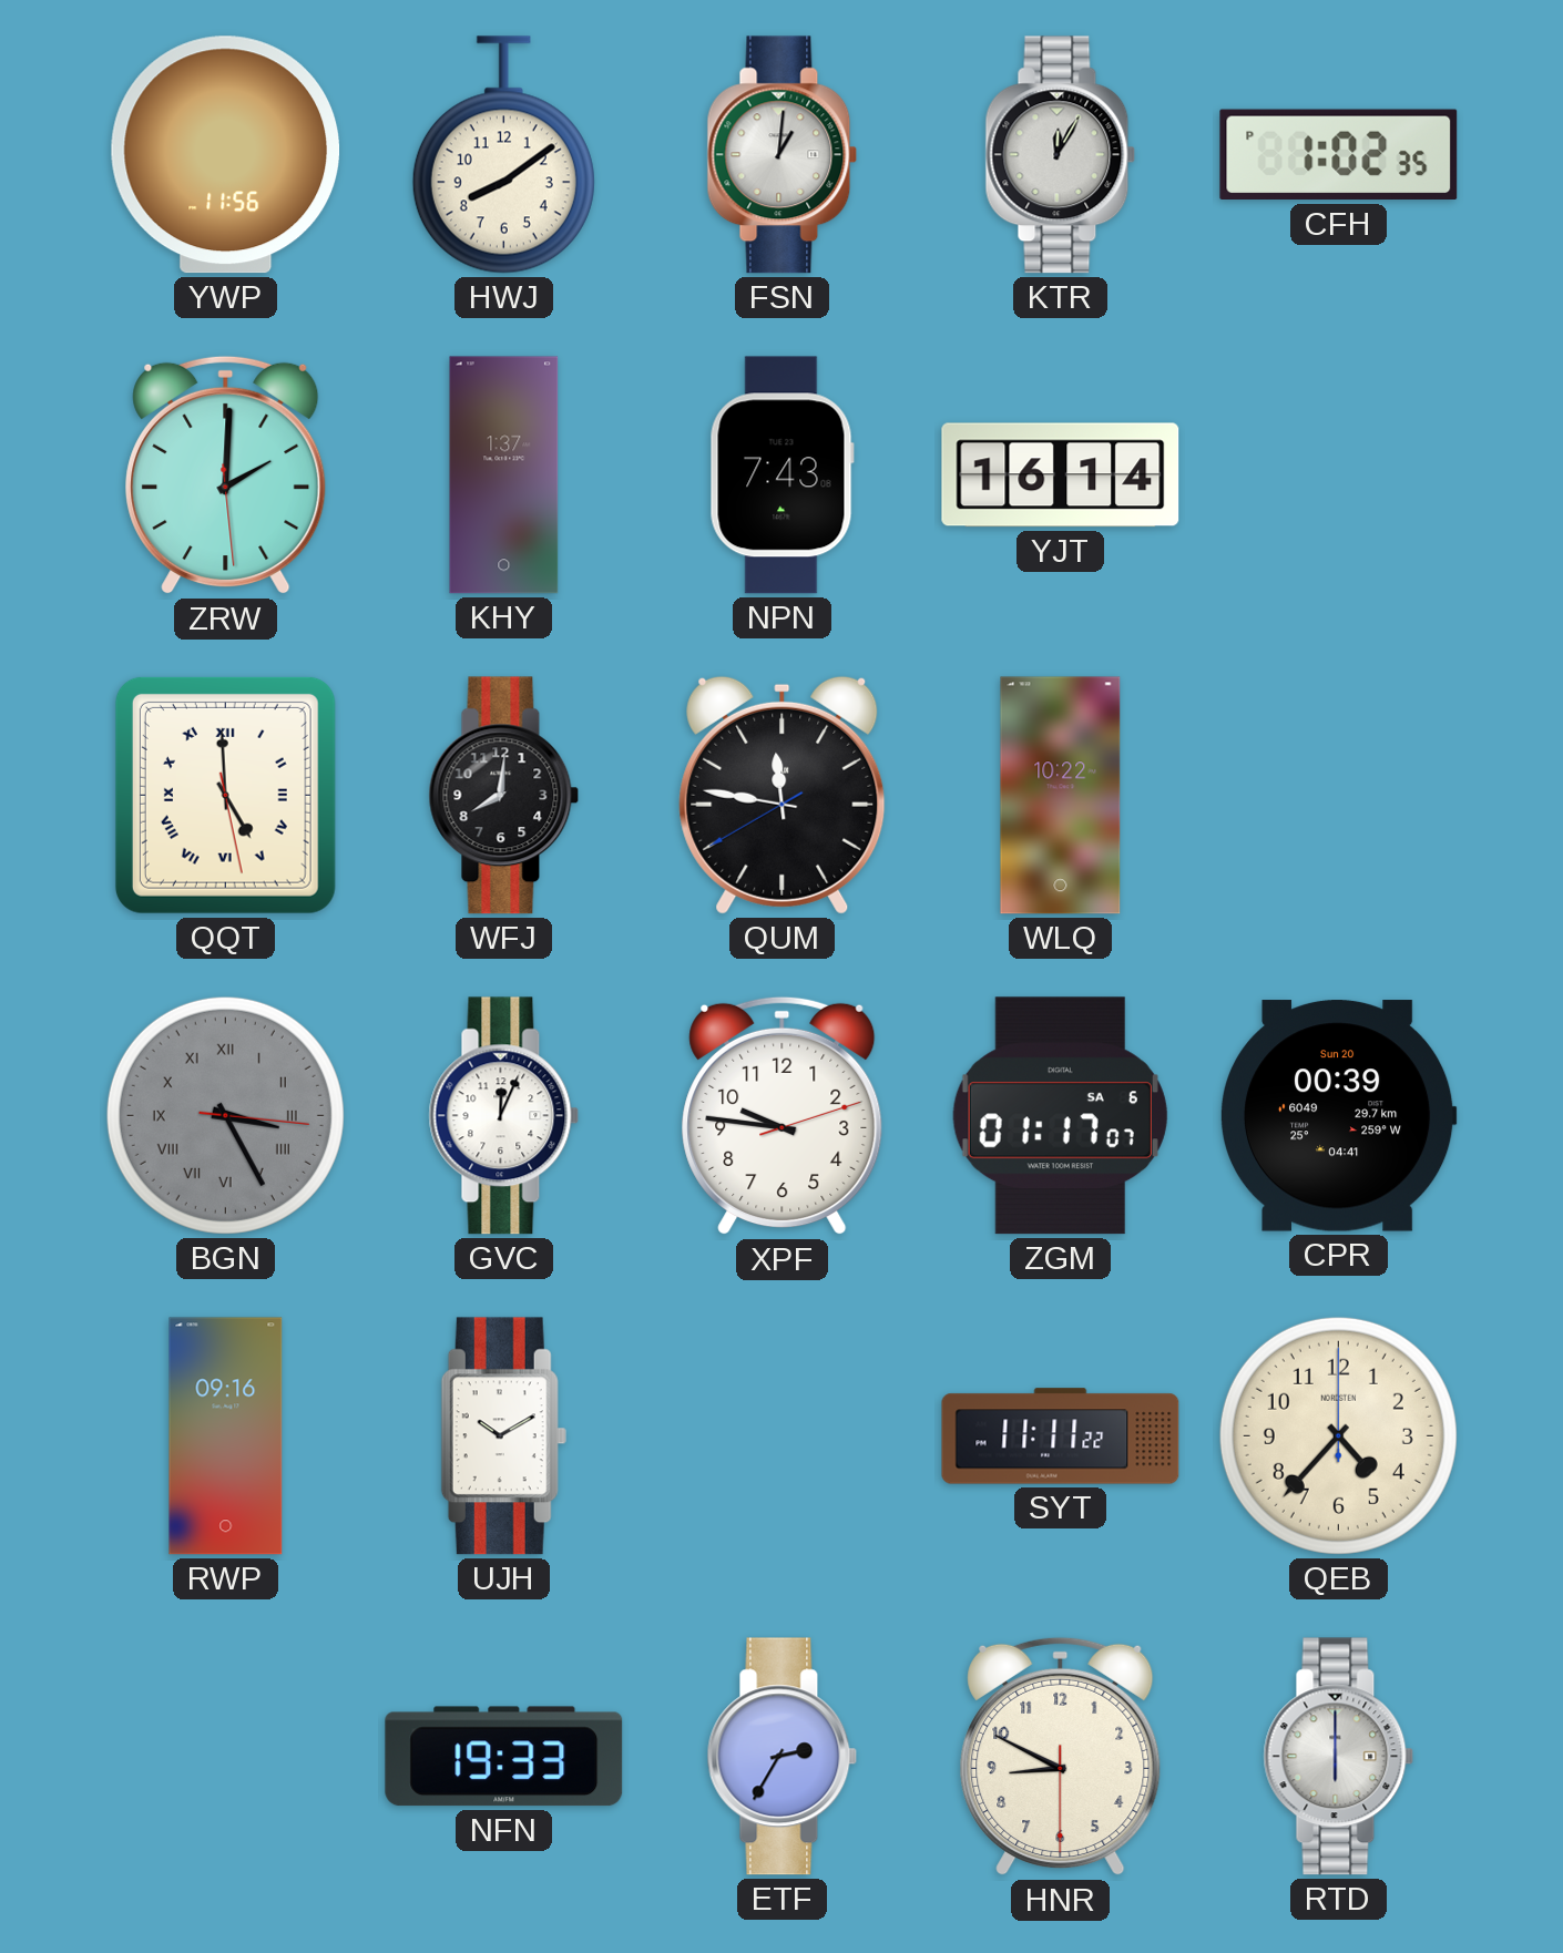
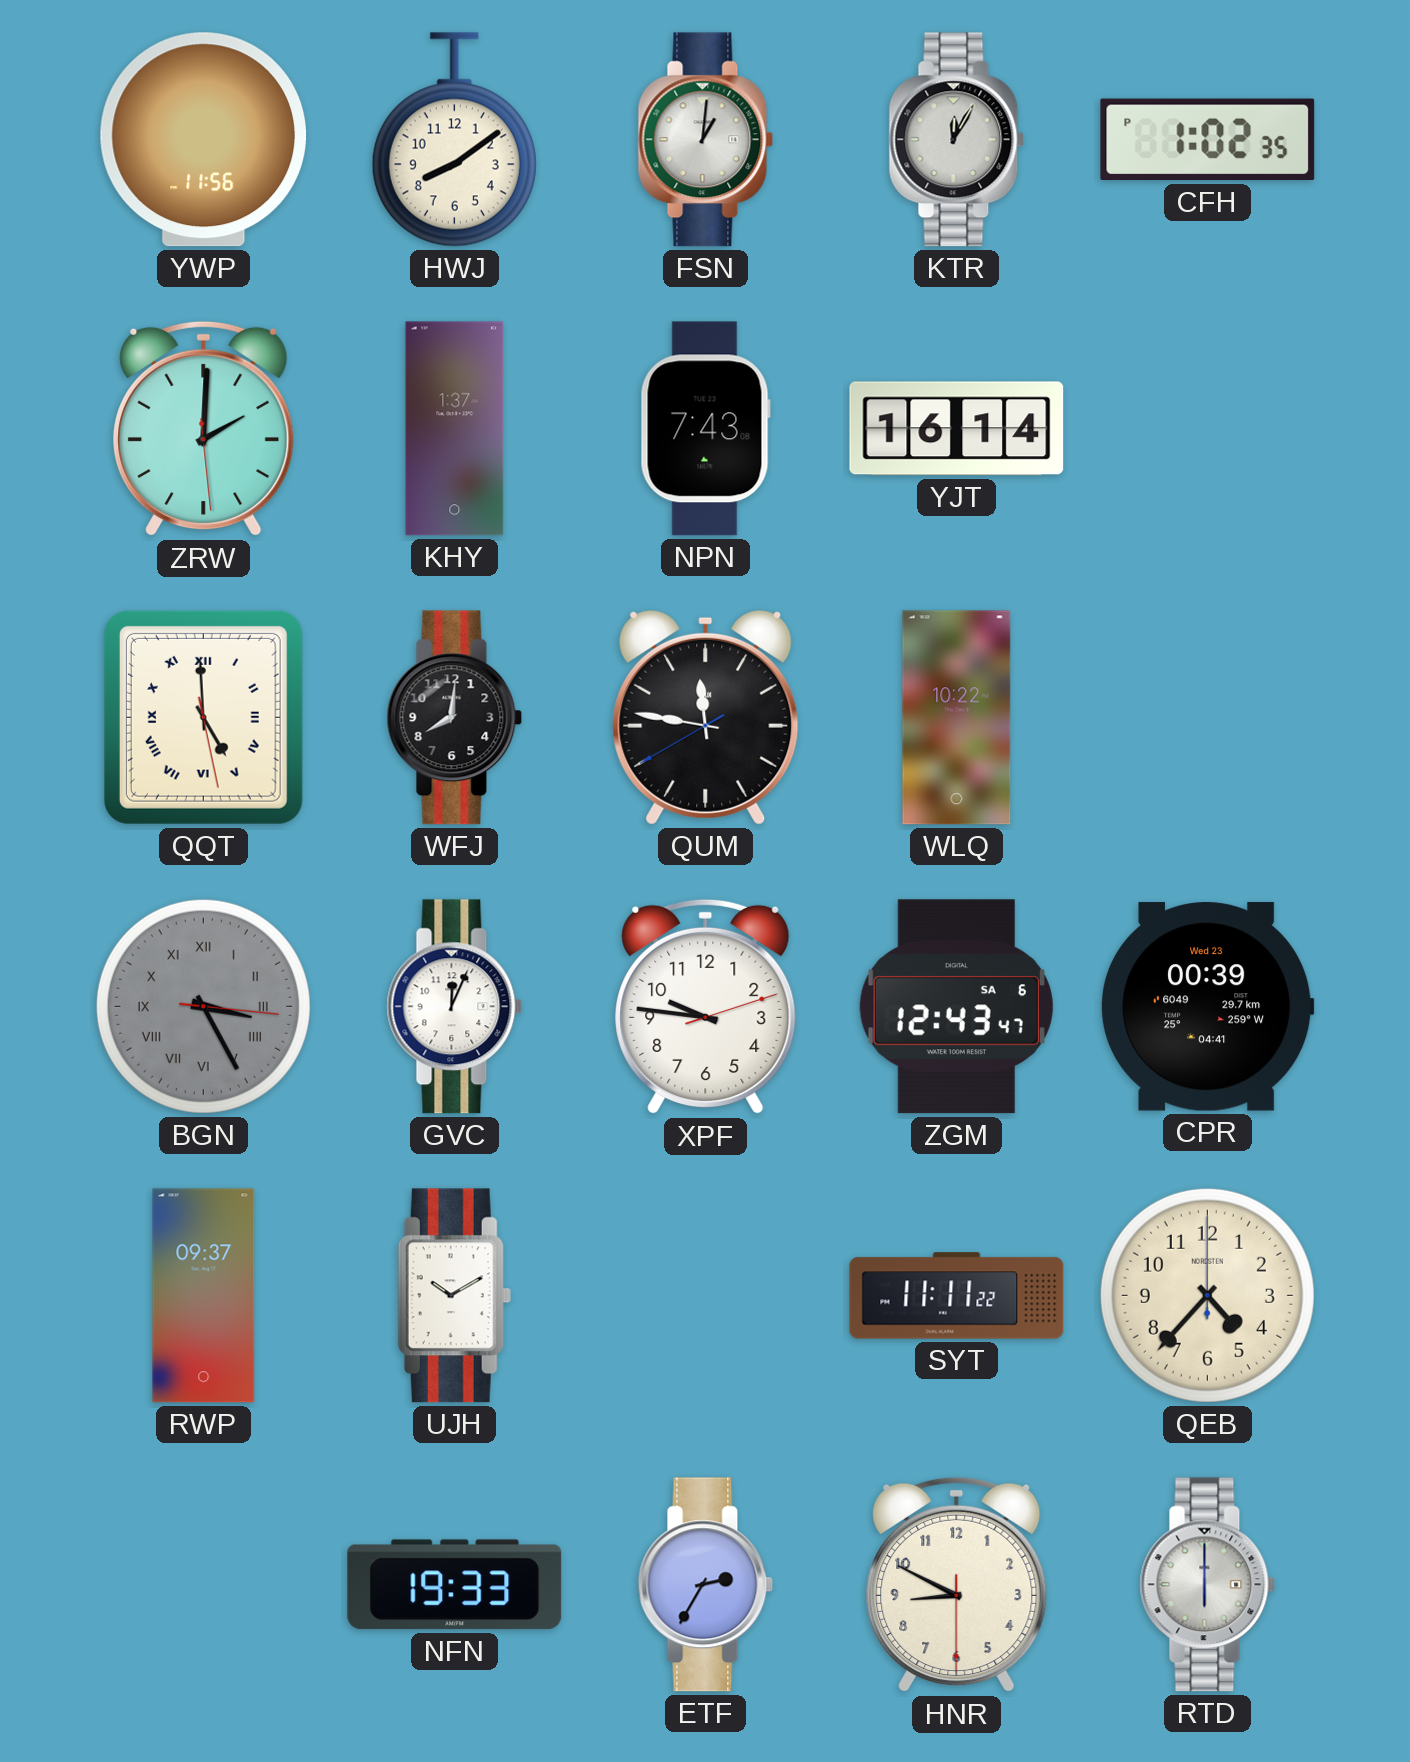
ZGM: 01:17 -> 12:43
CPR date: Sun 20 -> Wed 23
RWP: 09:16 -> 09:37
